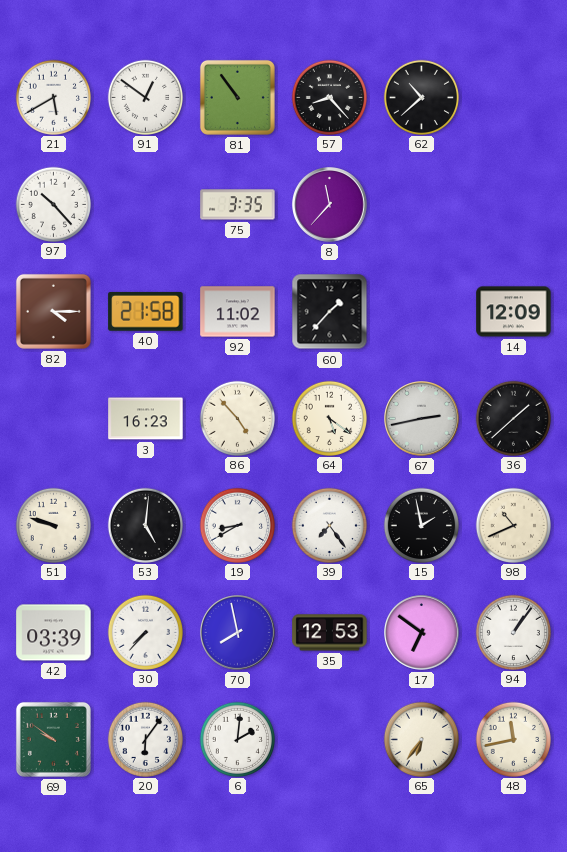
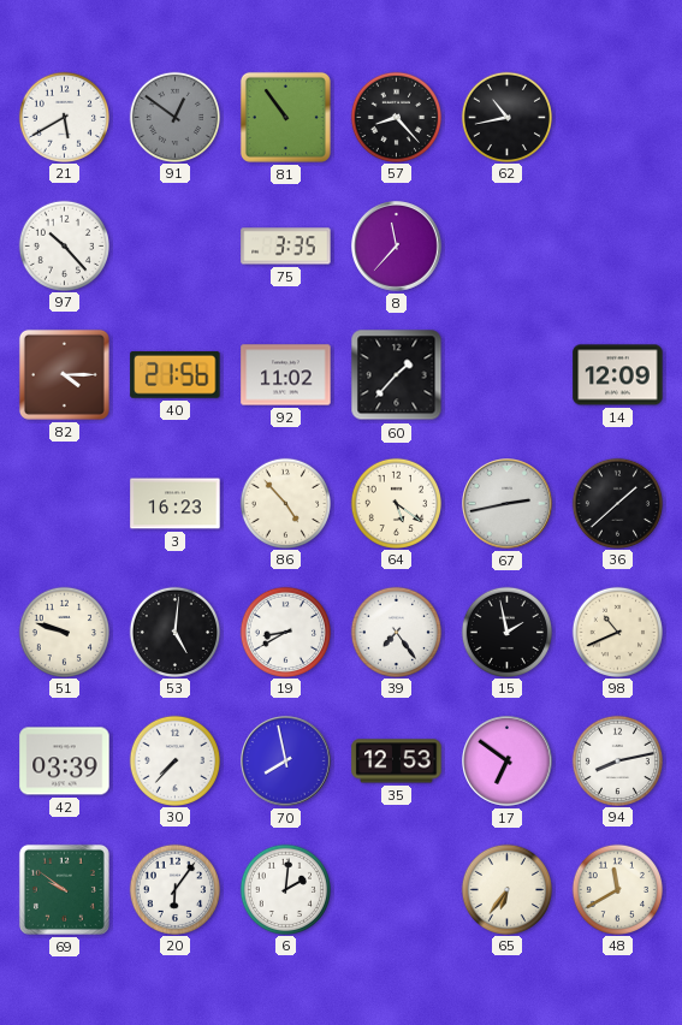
91 dial: white -> grey
62: 10:38 -> 10:43
40: 21:58 -> 21:56
94: 1:06 -> 8:13
48: 11:43 -> 11:40
